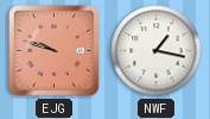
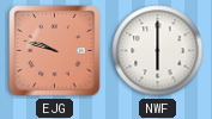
NWF: 1:17 -> 6:00
